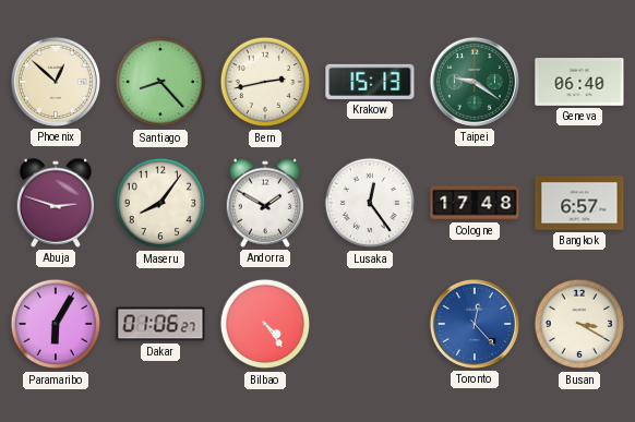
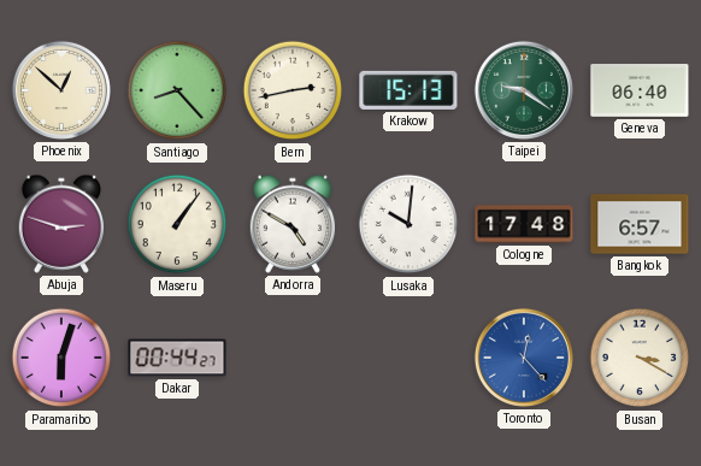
Maseru: 8:06 -> 1:06
Andorra: 1:50 -> 4:50
Lusaka: 12:24 -> 10:01
Paramaribo: 6:05 -> 6:03
Dakar: 01:06 -> 00:44
Bilbao: 4:24 -> none
